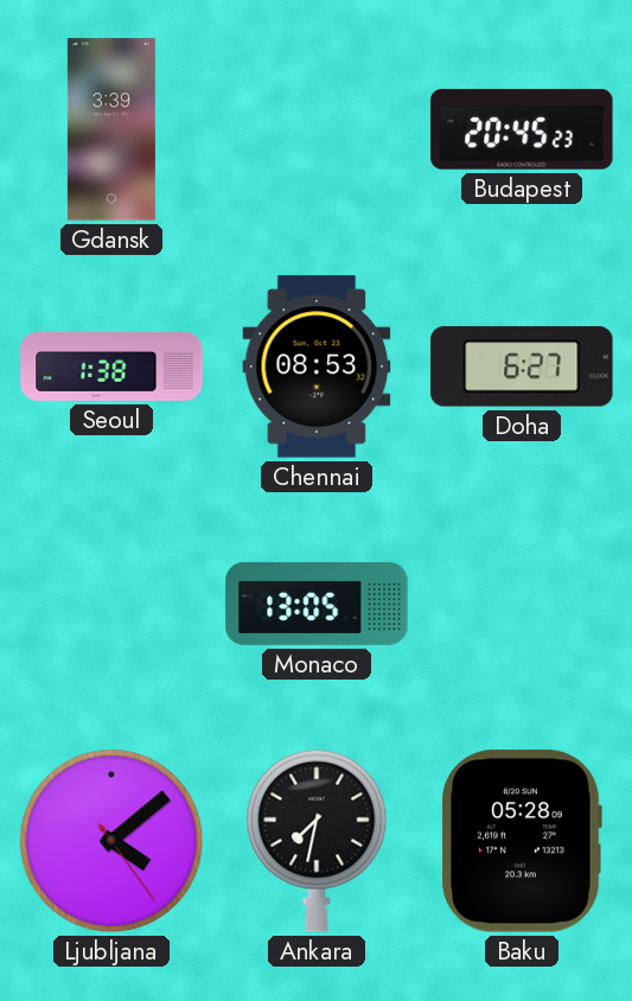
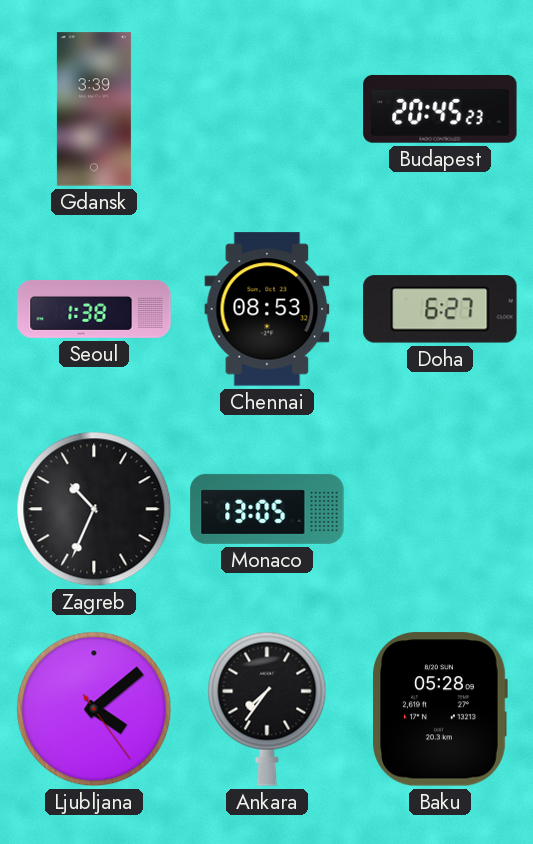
Zagreb: none -> 10:34
Ankara: 7:32 -> 7:36
